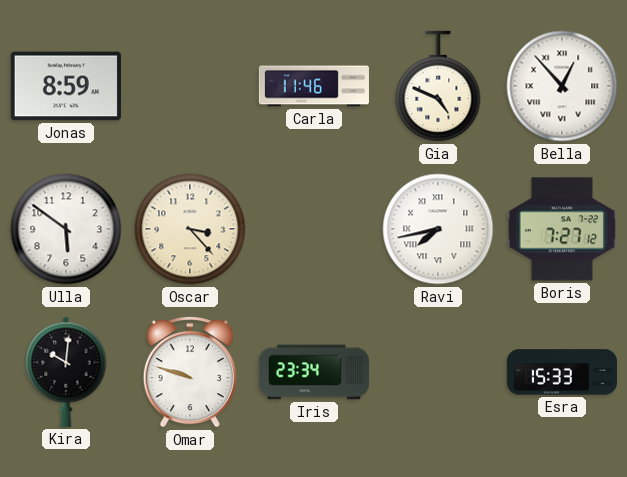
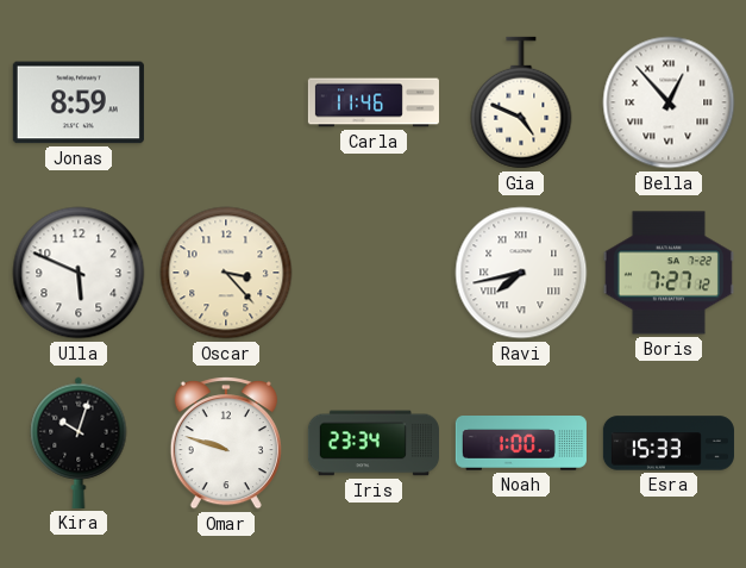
Ulla: 5:51 -> 5:49
Kira: 10:01 -> 10:03
Noah: none -> 1:00
